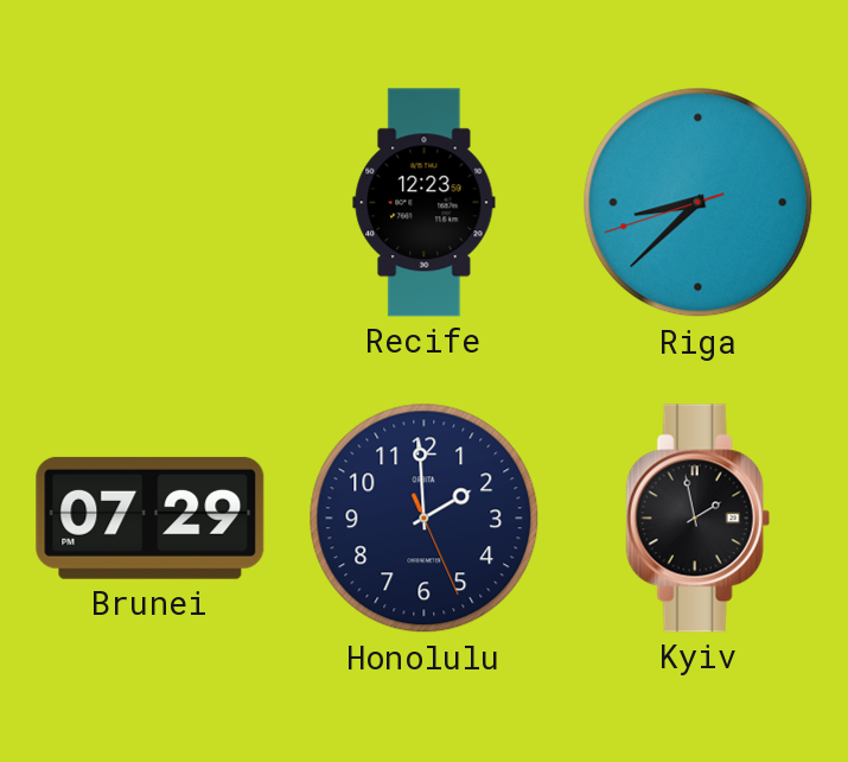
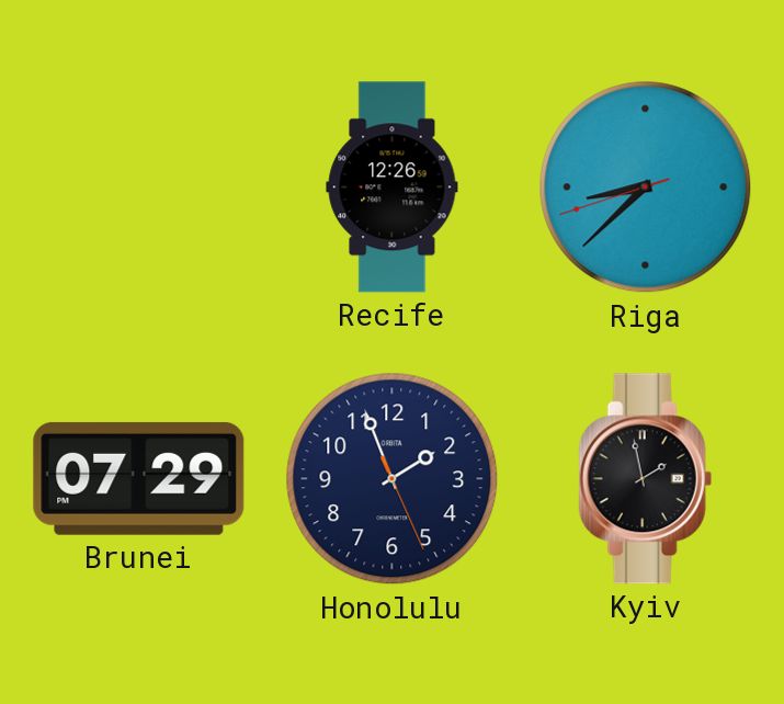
Recife: 12:23 -> 12:26
Honolulu: 1:59 -> 1:56
